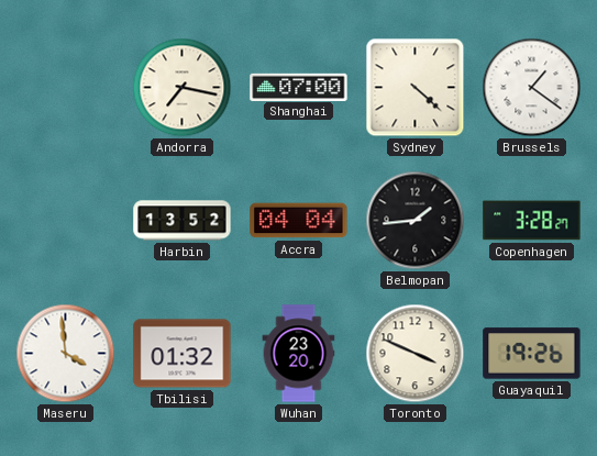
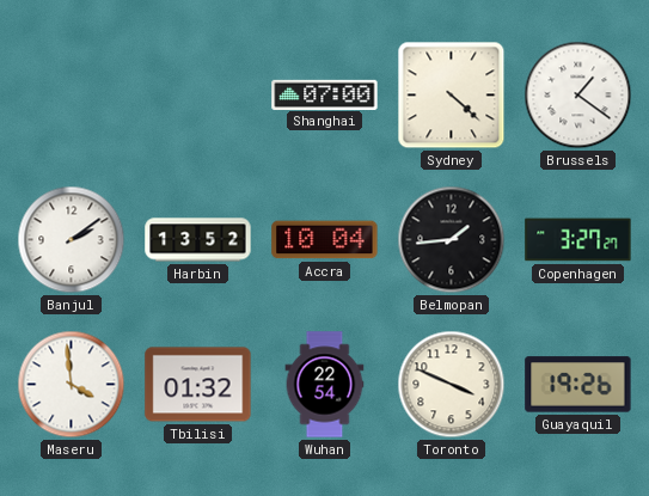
Andorra: 7:17 -> none
Banjul: none -> 2:09
Accra: 04:04 -> 10:04
Copenhagen: 3:28 -> 3:27
Wuhan: 23:20 -> 22:54
